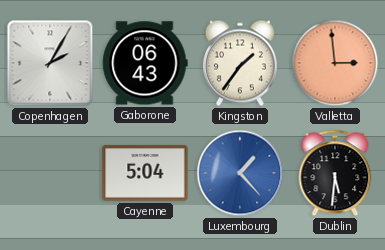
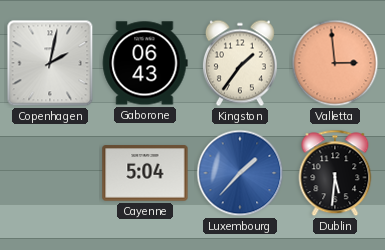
Copenhagen: 2:05 -> 2:02
Luxembourg: 1:23 -> 1:37
